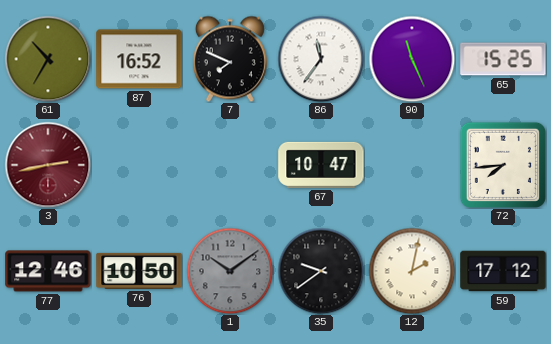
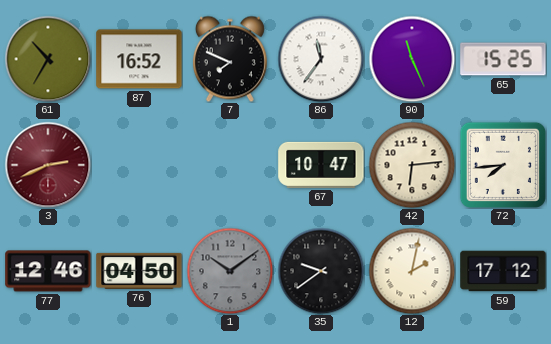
3: 2:43 -> 2:41
42: none -> 6:14
76: 10:50 -> 04:50
